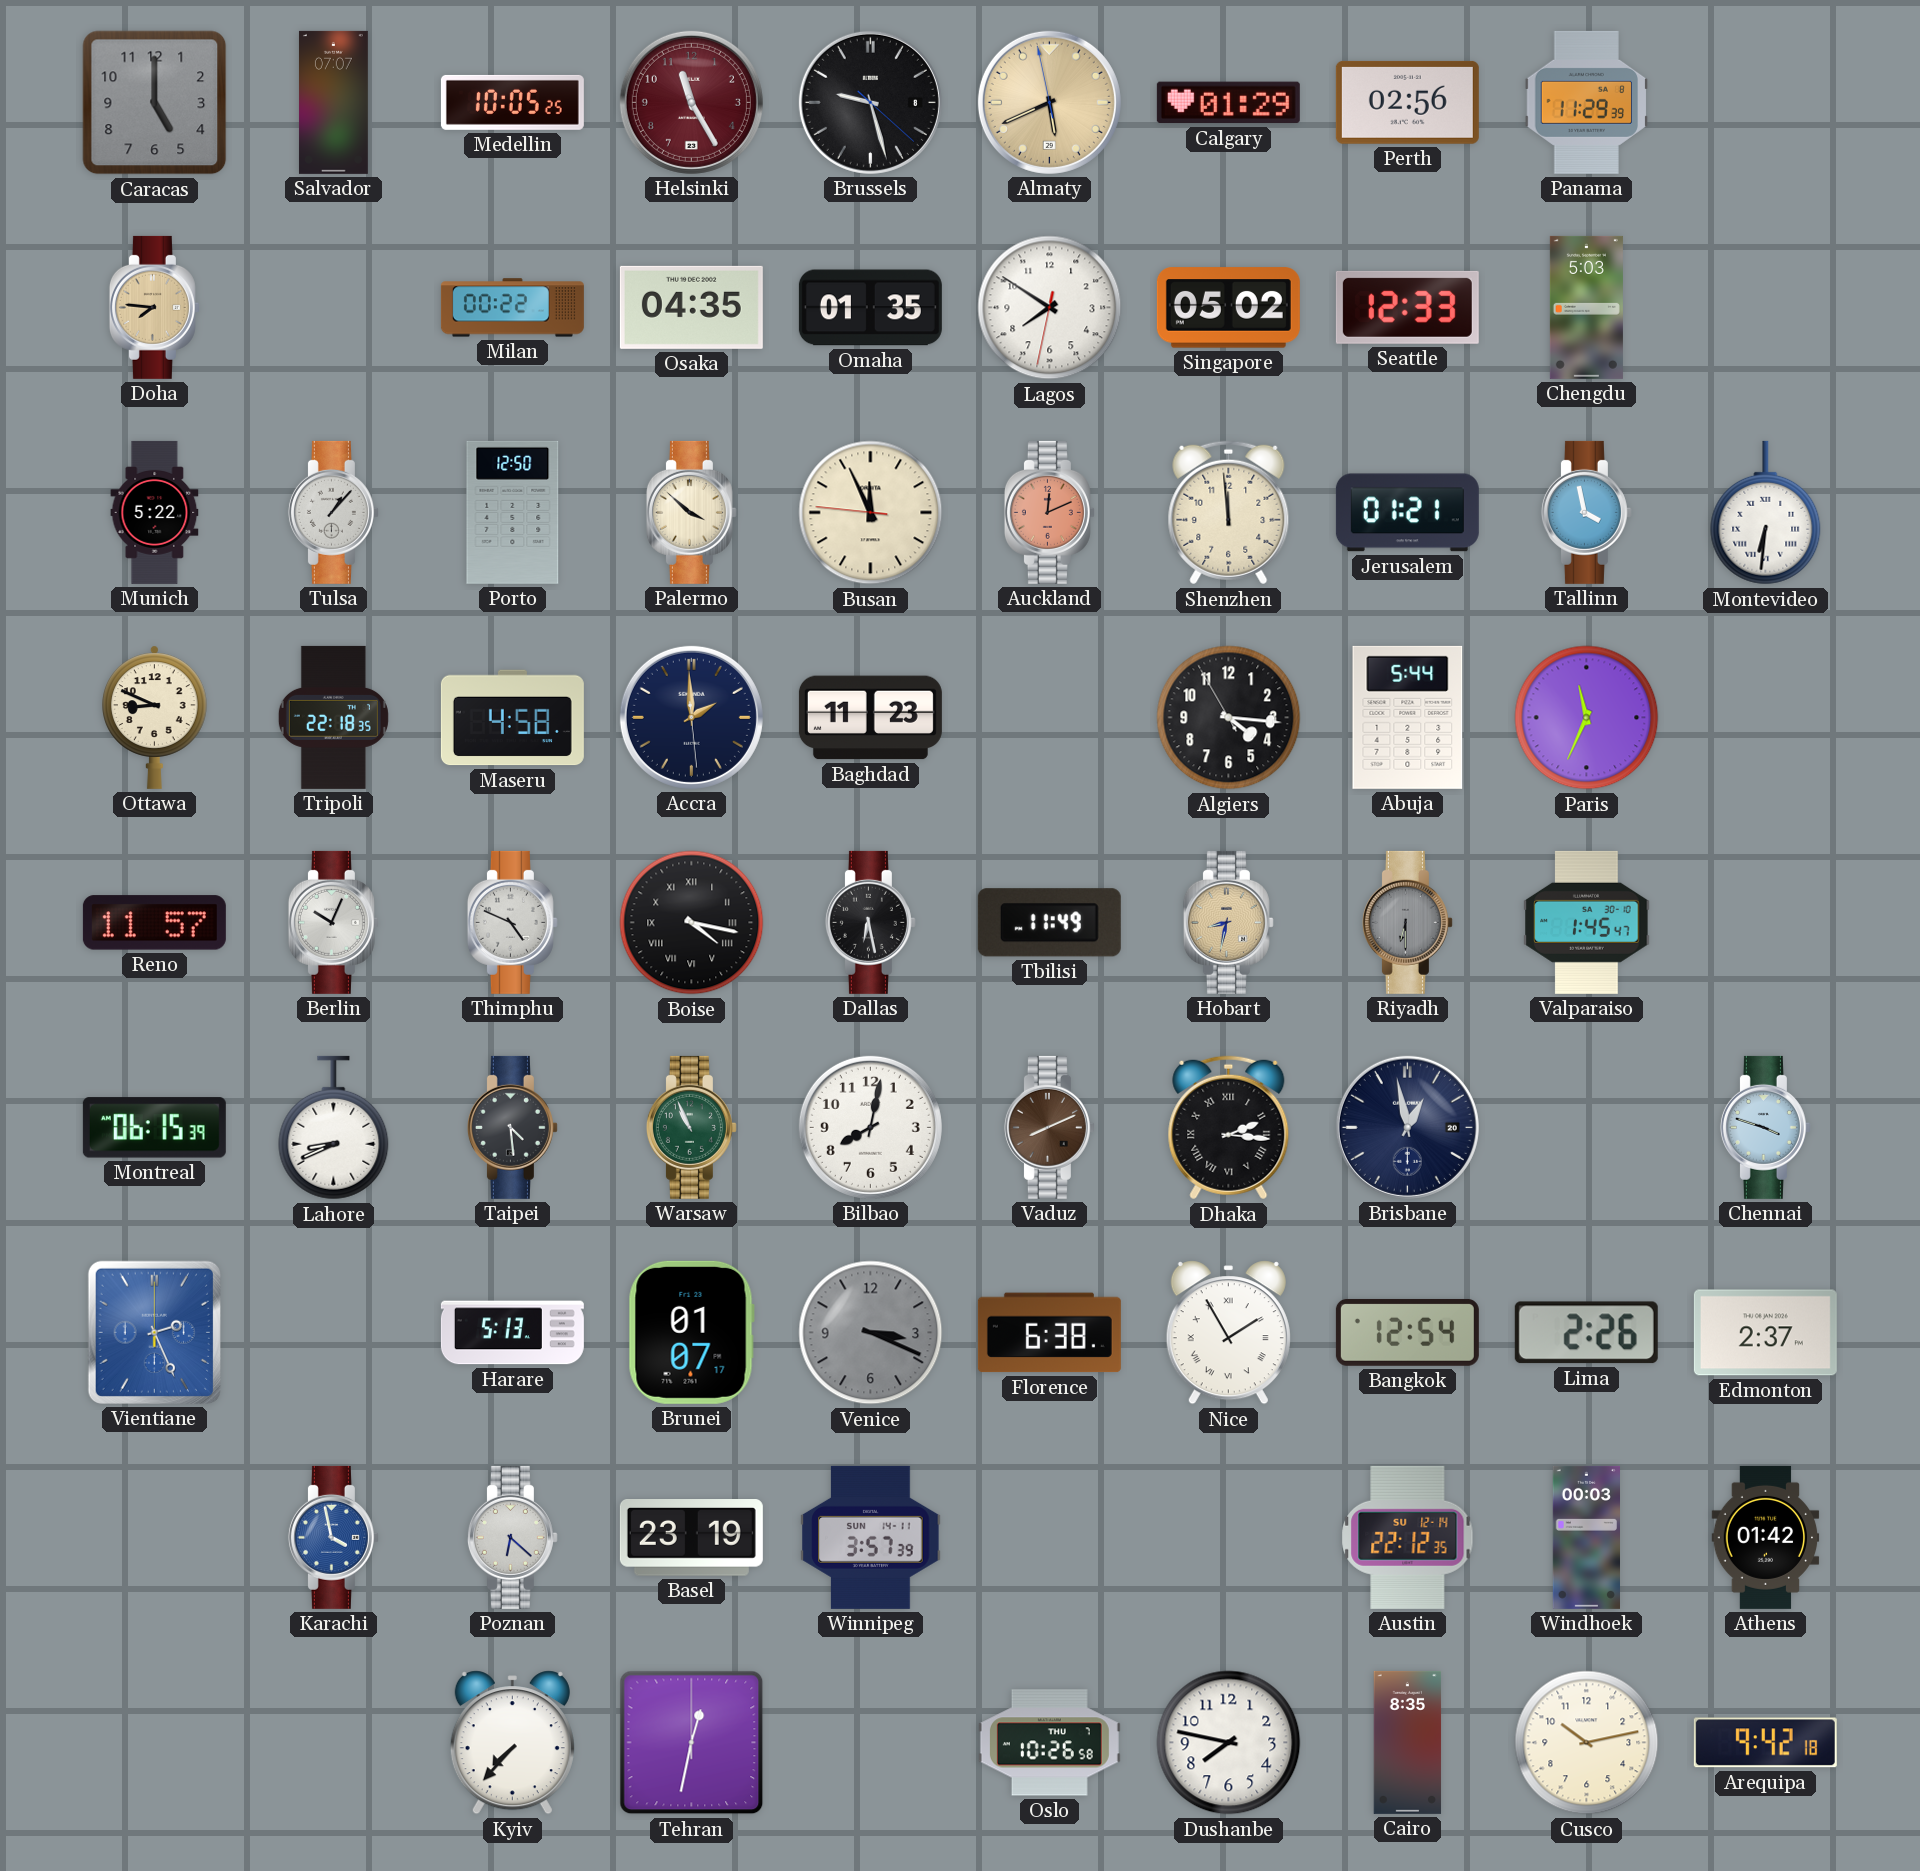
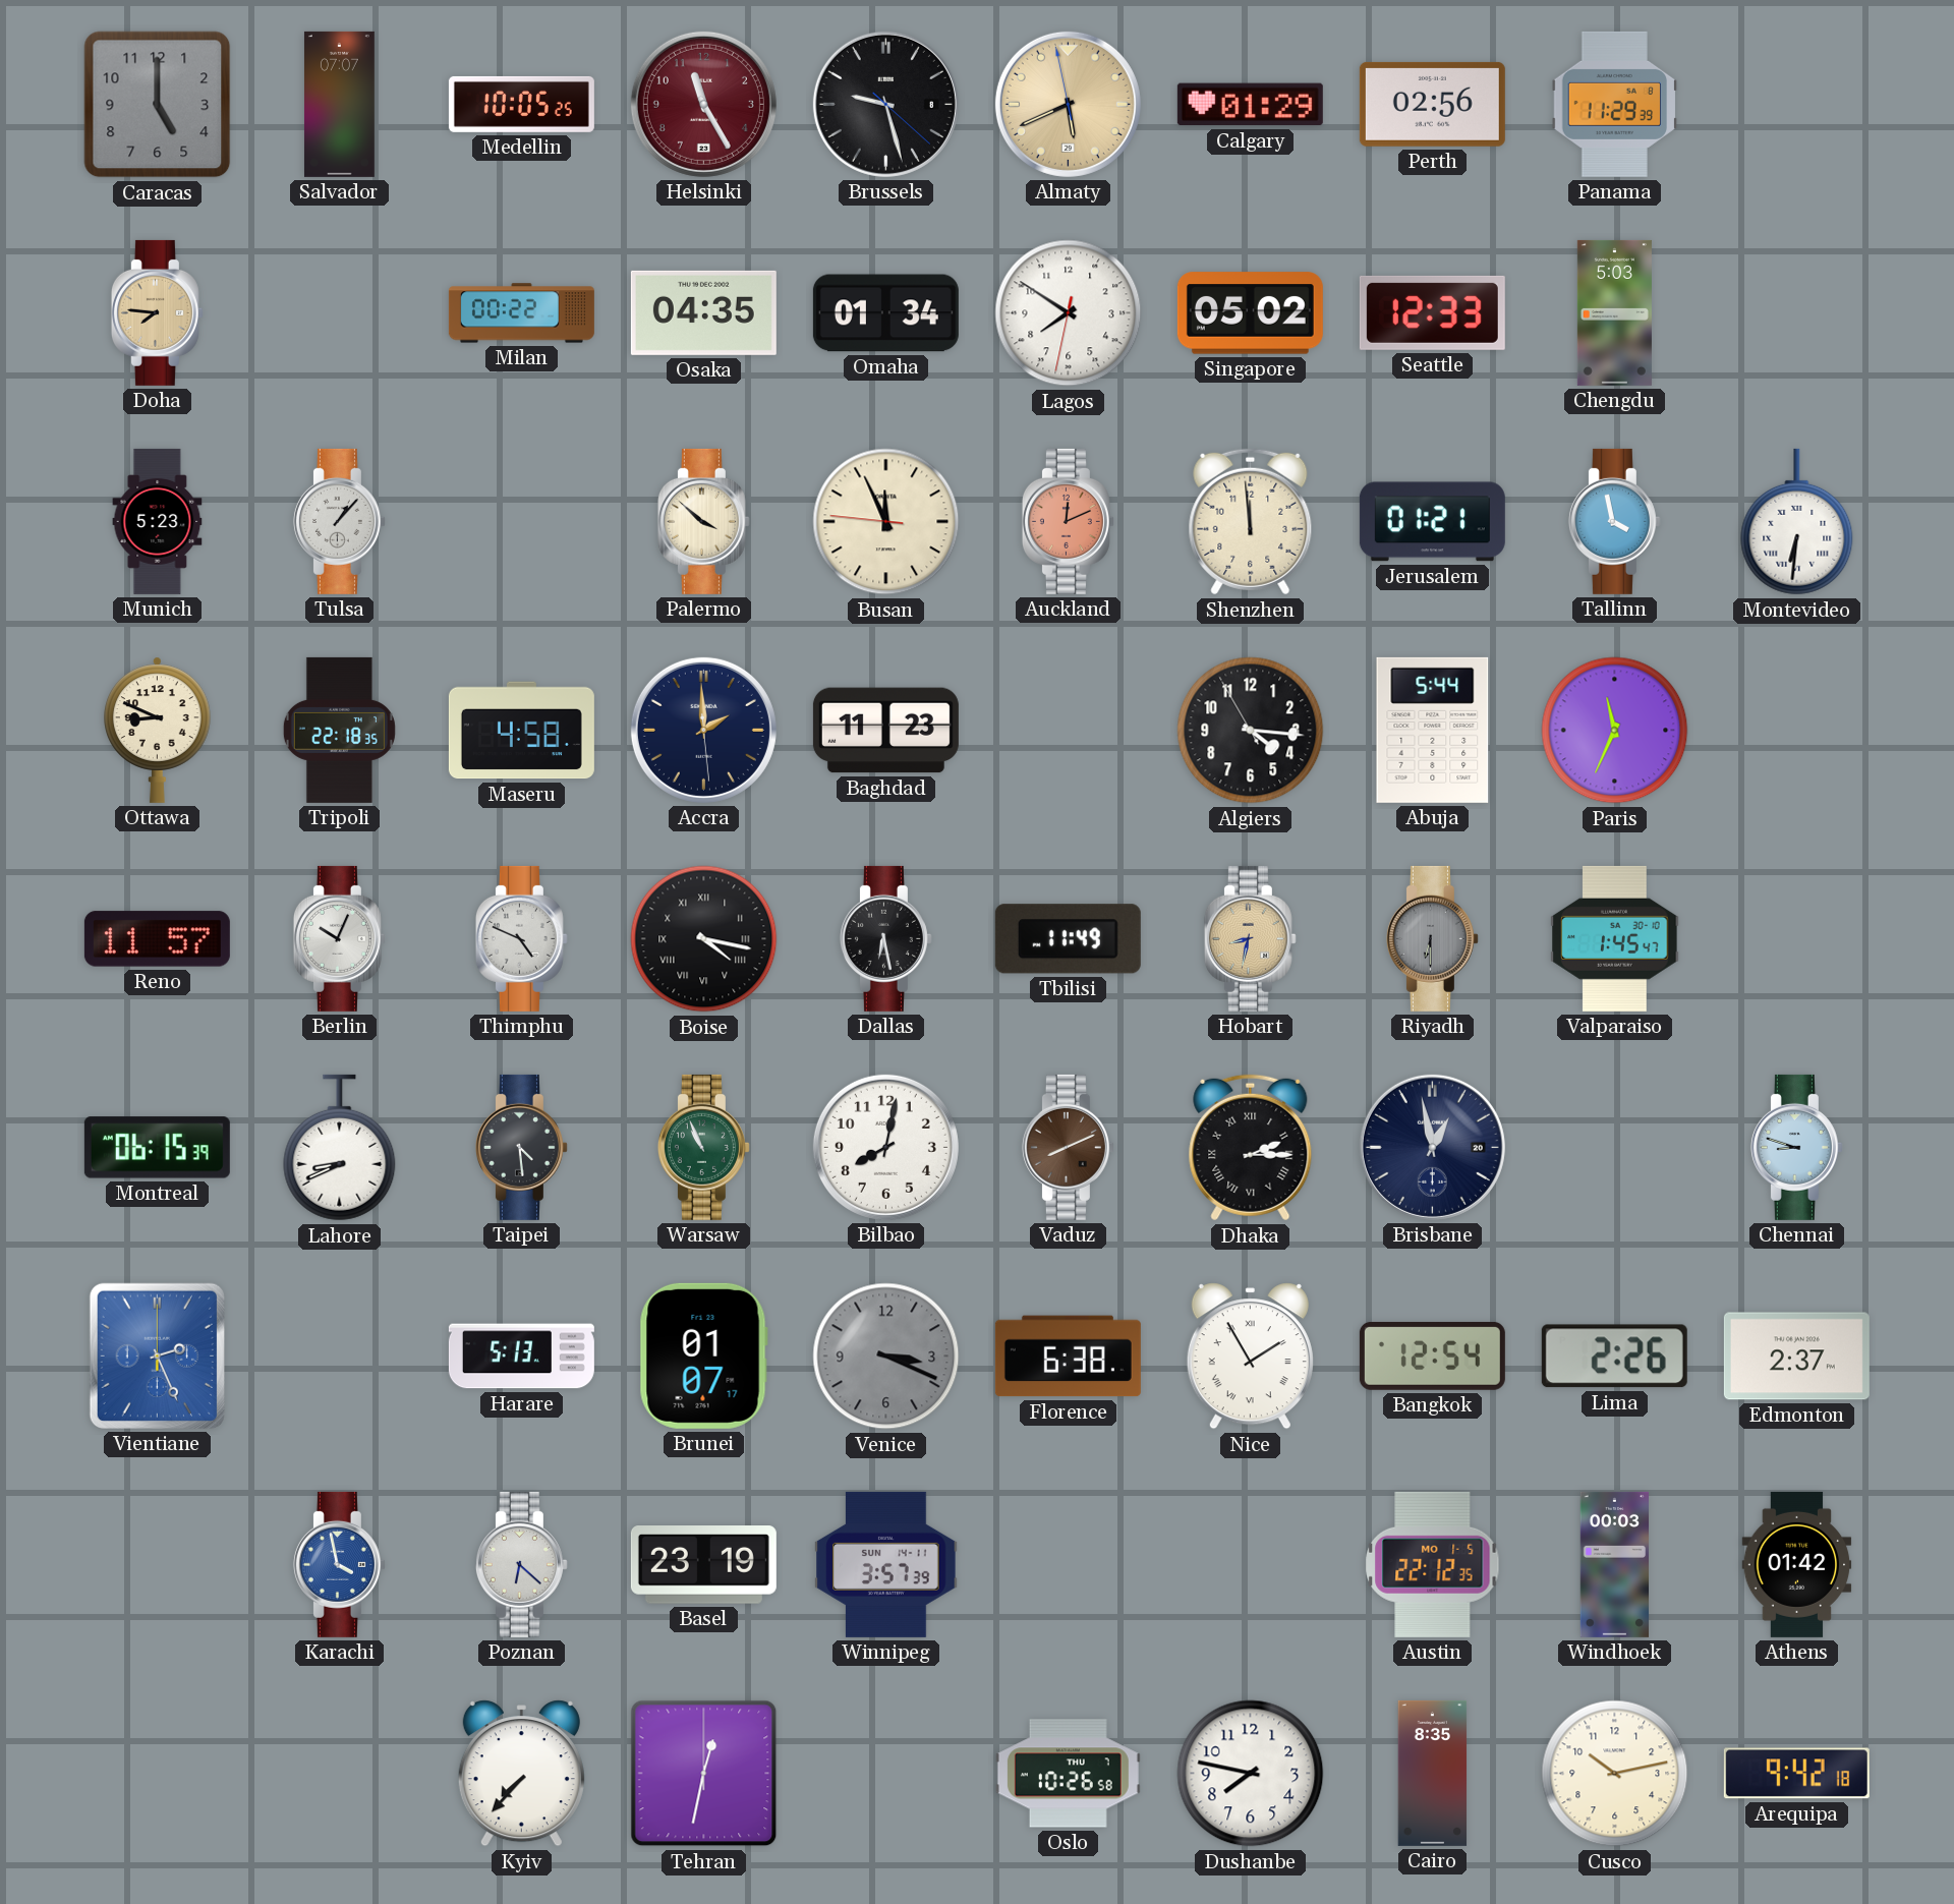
Omaha: 01:35 -> 01:34
Munich: 5:22 -> 5:23
Porto: 12:50 -> none
Dhaka: 2:16 -> 2:15
Chennai: 3:48 -> 8:48
Austin date: SU 12-14 -> MO 1-5
